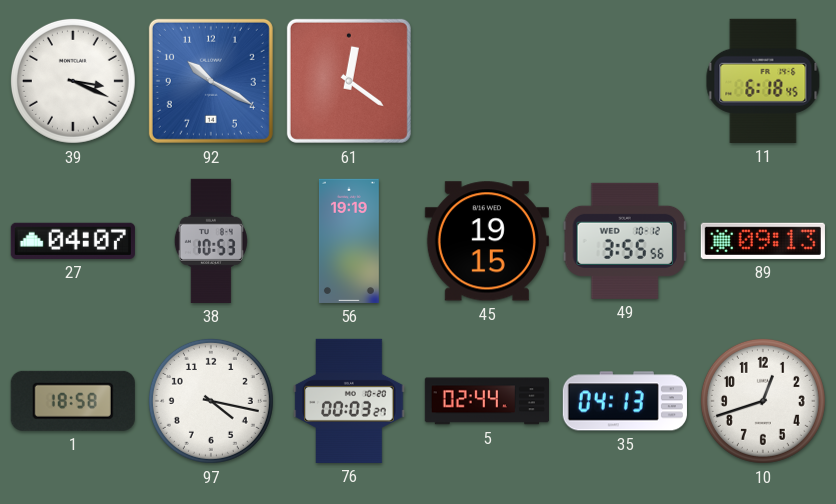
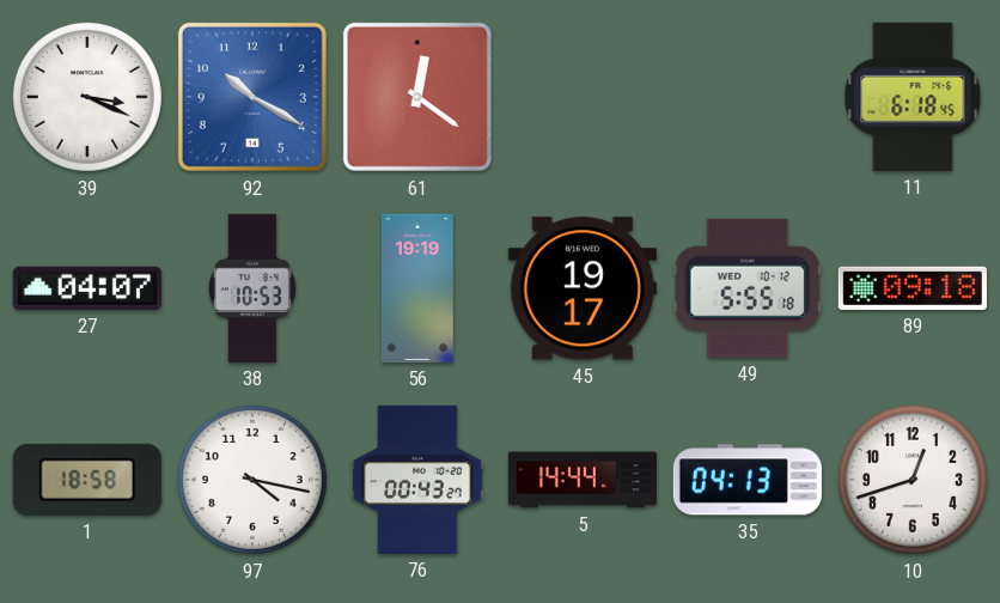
45: 19:15 -> 19:17
49: 3:55 -> 5:55
89: 09:13 -> 09:18
76: 00:03 -> 00:43
5: 02:44 -> 14:44
